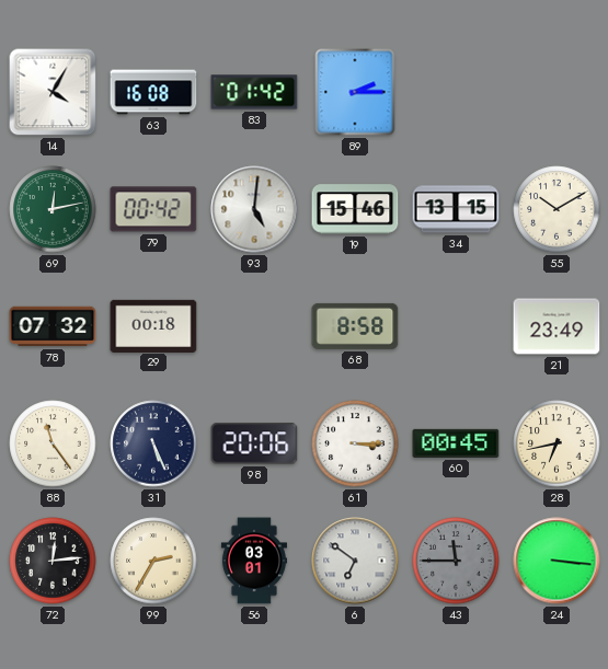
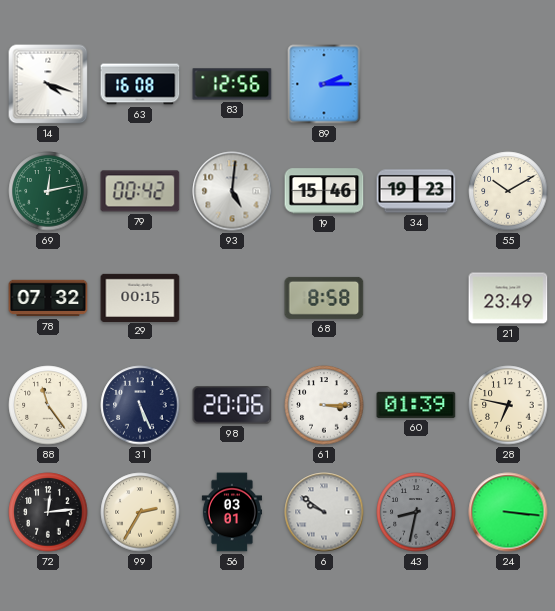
14: 4:05 -> 4:18
83: 01:42 -> 12:56
34: 13:15 -> 19:23
29: 00:18 -> 00:15
60: 00:45 -> 01:39
28: 6:43 -> 6:47
6: 6:51 -> 9:51
43: 11:45 -> 8:32
